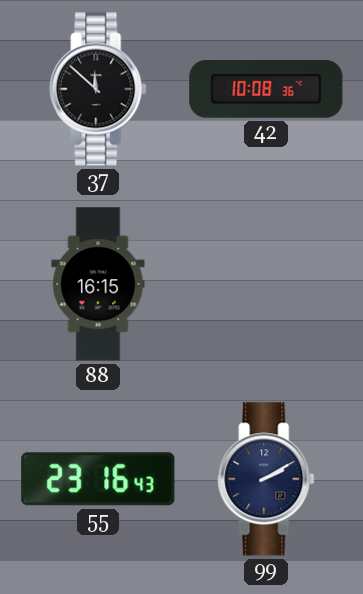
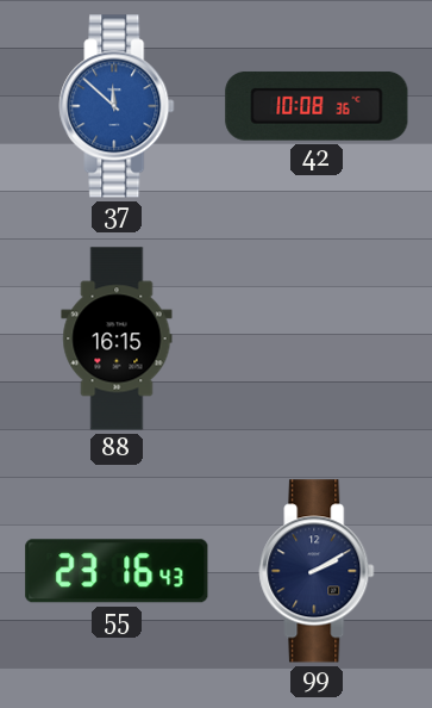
37 dial: black -> blue
